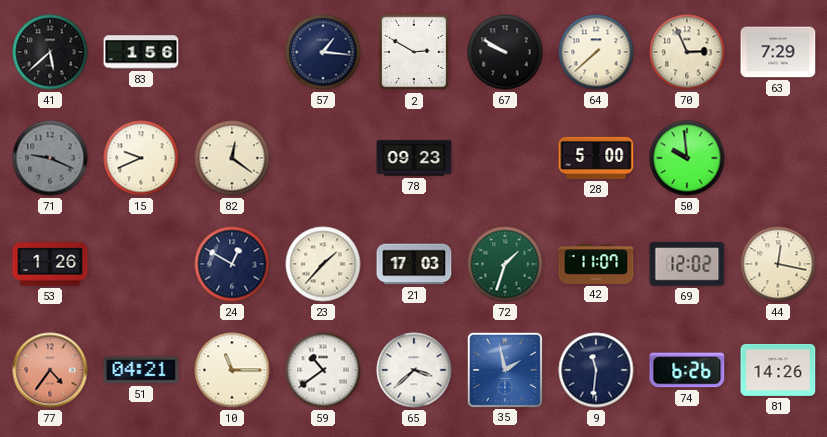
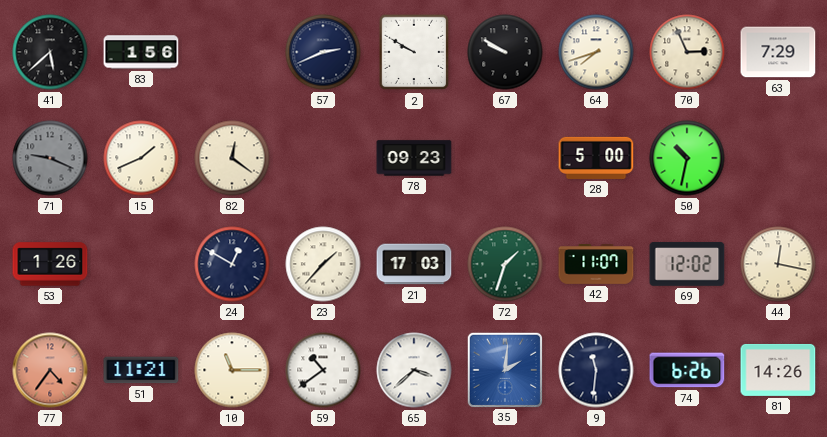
57: 1:16 -> 2:41
2: 2:50 -> 9:50
64: 7:38 -> 7:42
15: 9:41 -> 1:41
50: 9:59 -> 10:32
51: 04:21 -> 11:21
35: 1:58 -> 2:01
